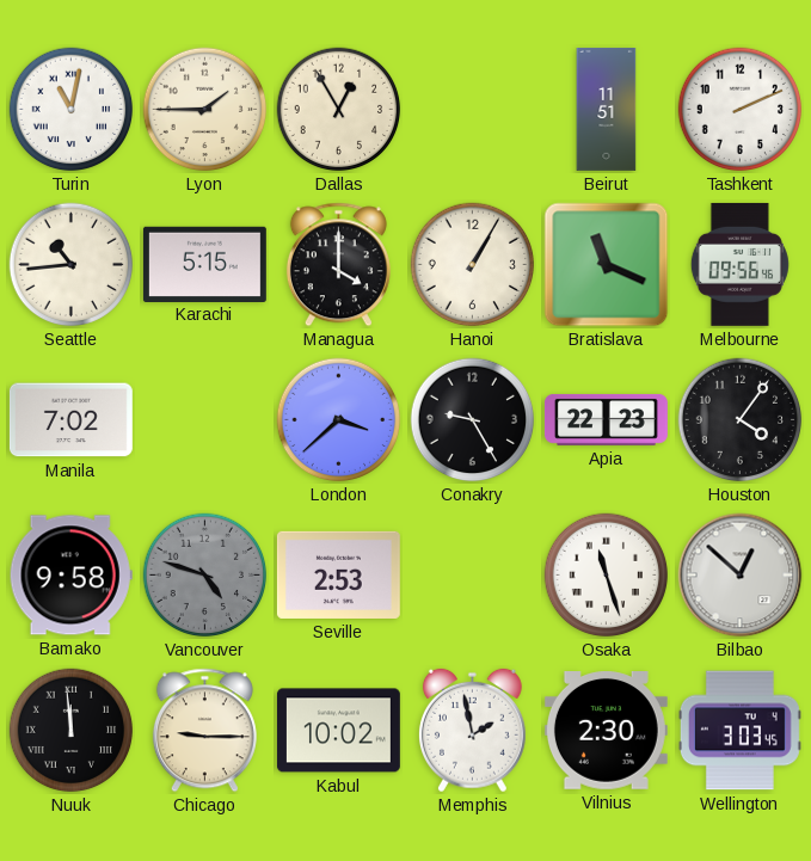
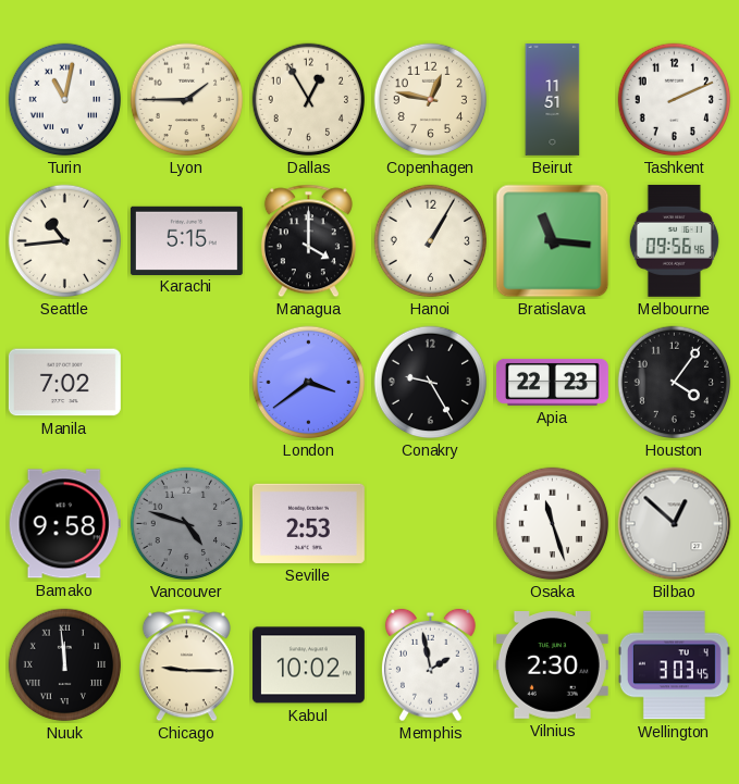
Copenhagen: none -> 12:47
Bratislava: 11:19 -> 11:16
London: 3:38 -> 3:39
